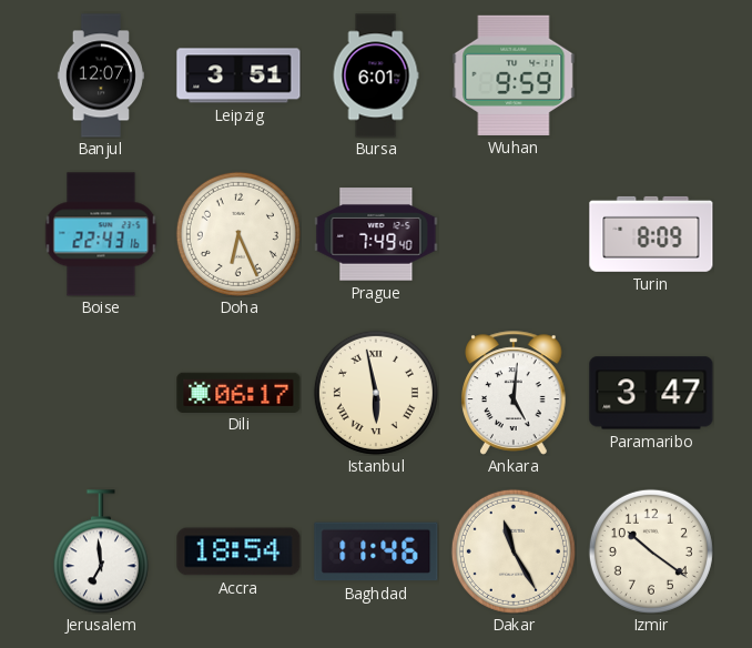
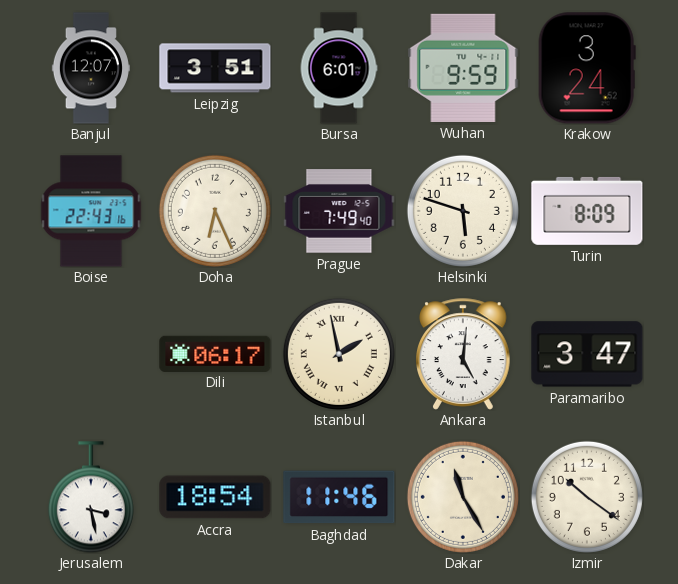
Krakow: none -> 3:24
Helsinki: none -> 5:48
Istanbul: 5:58 -> 1:58
Jerusalem: 6:59 -> 3:28
